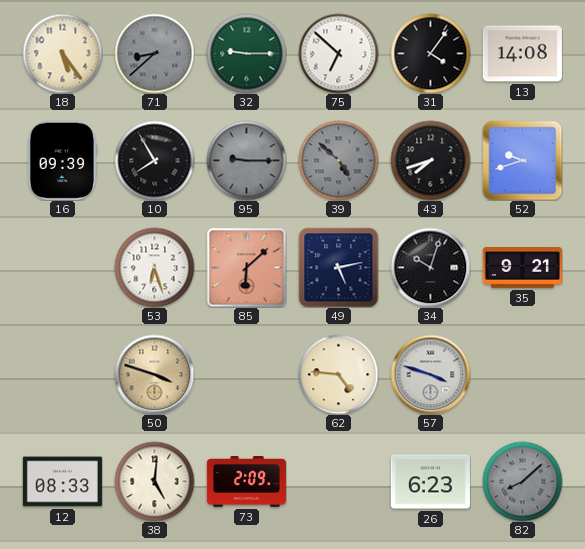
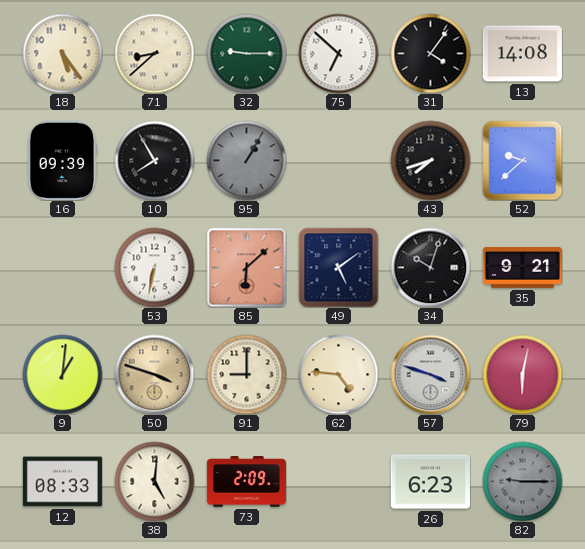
71 dial: grey -> cream
95: 9:15 -> 1:05
39: 4:52 -> none
52: 9:42 -> 9:38
53: 6:27 -> 6:32
49: 5:13 -> 5:09
9: none -> 1:01
91: none -> 9:00
79: none -> 6:02
82: 8:08 -> 9:15
